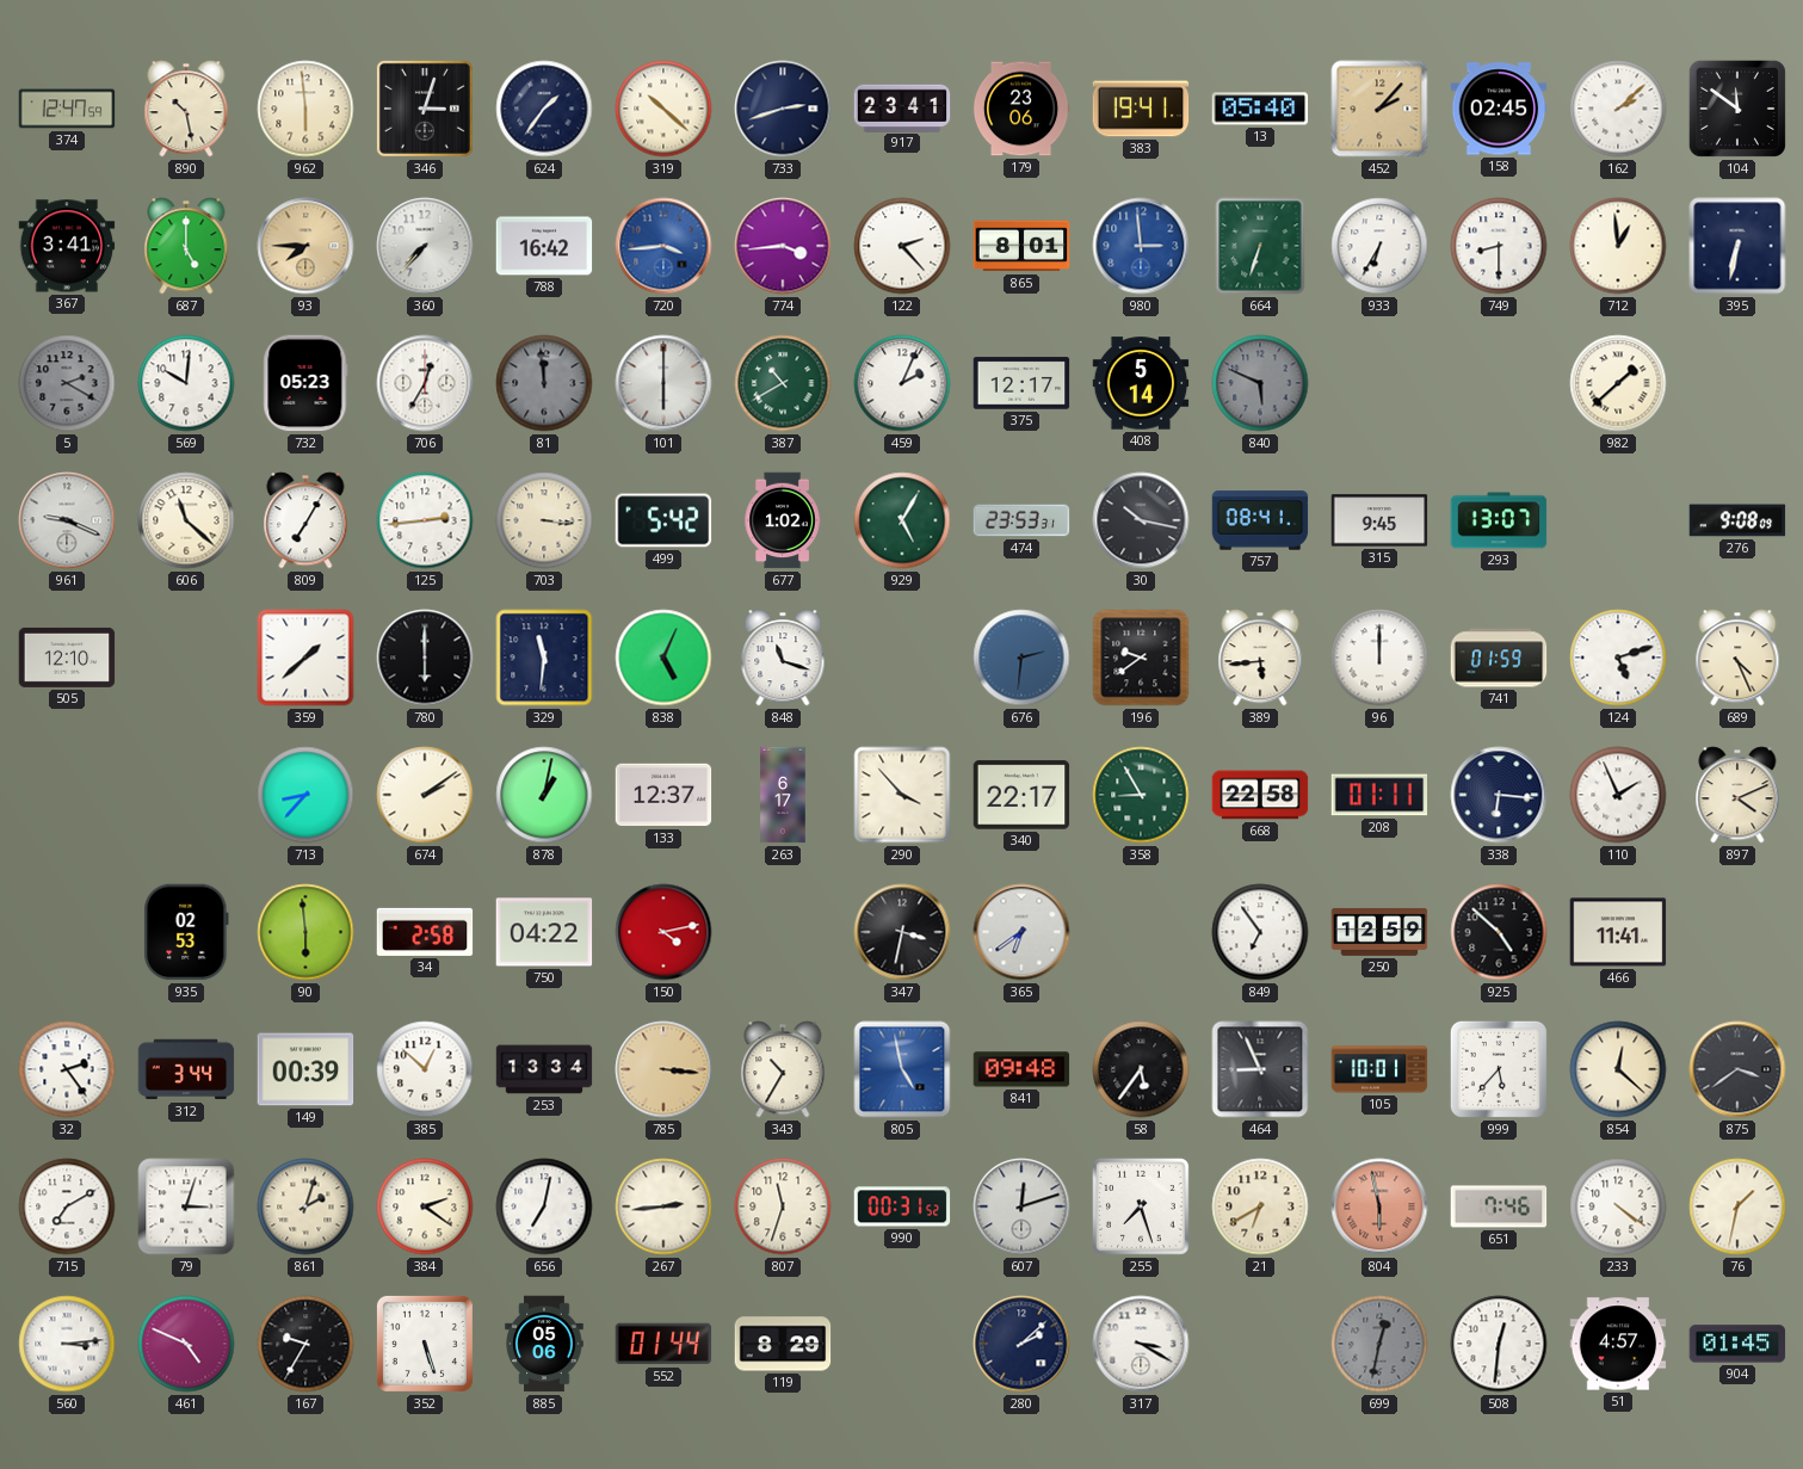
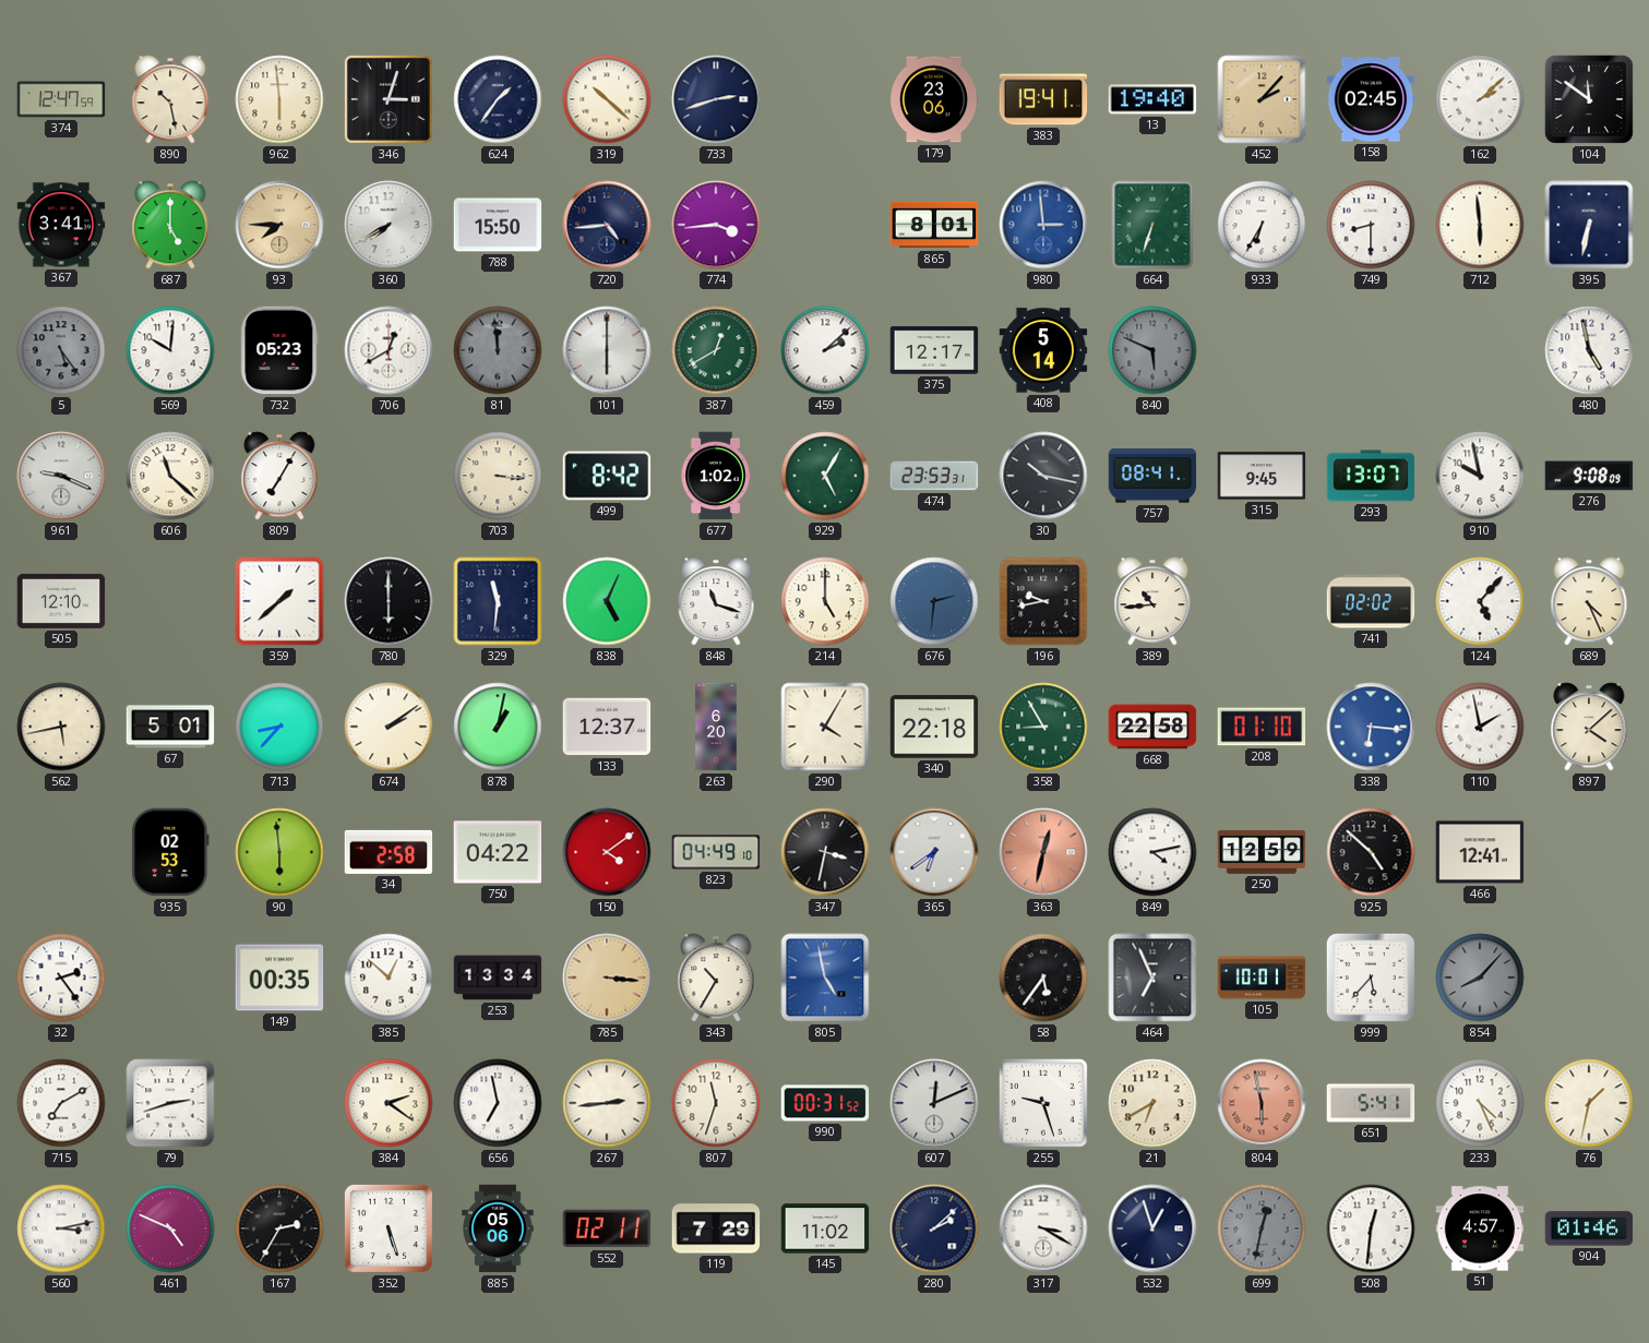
917: 23:41 -> none
13: 05:40 -> 19:40
360: 7:37 -> 7:40
788: 16:42 -> 15:50
720: 3:44 -> 4:44
720 dial: blue -> navy
122: 2:23 -> none
712: 12:59 -> 5:59
5: 2:20 -> 5:24
706: 12:35 -> 12:40
387: 10:40 -> 12:40
459: 2:04 -> 2:08
982: 1:38 -> none
480: none -> 4:58
125: 2:44 -> none
499: 5:42 -> 8:42
910: none -> 9:58
214: none -> 5:00
196: 9:39 -> 9:43
389: 5:44 -> 10:44
96: 12:00 -> none
741: 01:59 -> 02:02
124: 5:12 -> 5:07
562: none -> 5:43
67: none -> 5:01
263: 6:17 -> 6:20
290: 3:53 -> 4:05
340: 22:17 -> 22:18
208: 01:11 -> 01:10
338 dial: navy -> blue
110: 1:56 -> 1:58
897: 4:11 -> 4:08
150: 4:13 -> 4:09
823: none -> 04:49
363: none -> 12:32
849: 6:54 -> 4:13
466: 11:41 -> 12:41
312: 3:44 -> none
149: 00:39 -> 00:35
841: 09:48 -> none
464: 8:56 -> 6:56
854: 12:22 -> 8:07
854 dial: cream -> grey
875: 3:39 -> none
79: 3:03 -> 2:42
861: 2:03 -> none
656: 7:02 -> 6:58
607: 12:12 -> 12:11
255: 7:27 -> 9:27
651: 7:46 -> 5:41
233: 4:21 -> 4:26
560: 3:14 -> 3:13
167: 9:35 -> 2:35
552: 01:44 -> 02:11
119: 8:29 -> 7:29
145: none -> 11:02
532: none -> 12:57
904: 01:45 -> 01:46
